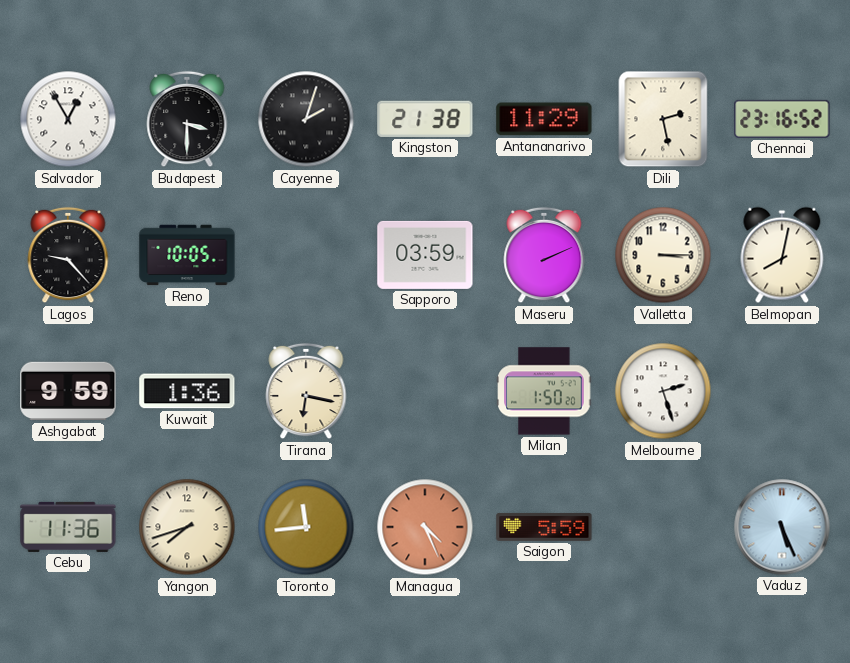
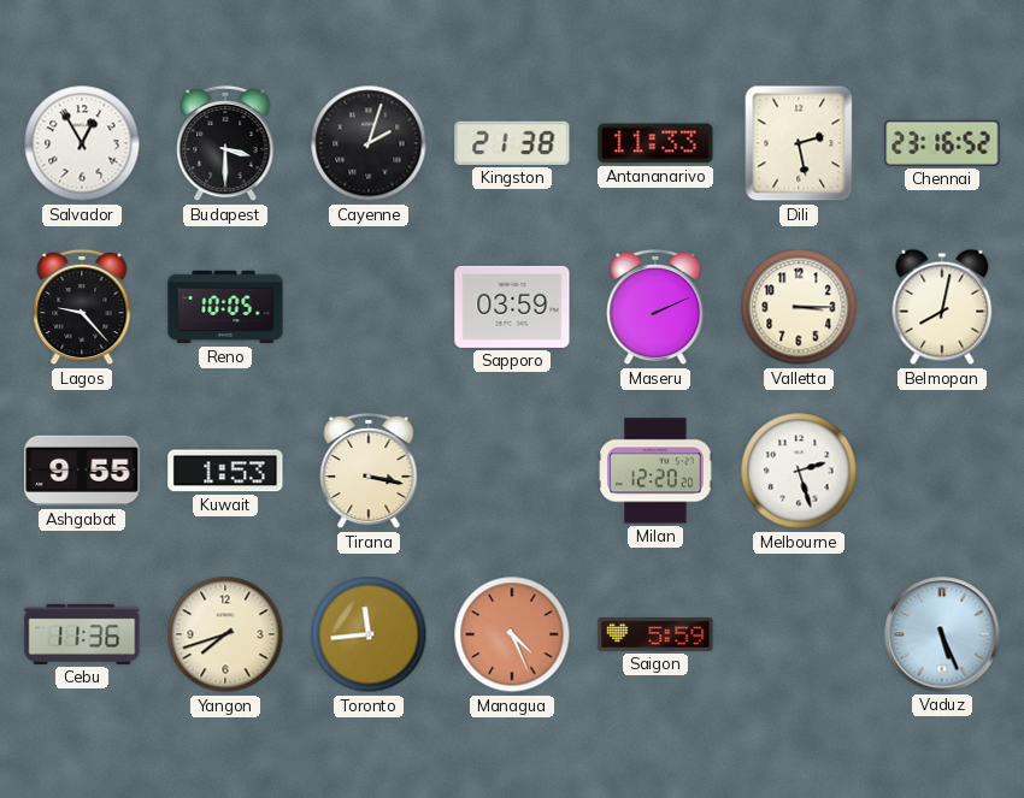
Antananarivo: 11:29 -> 11:33
Ashgabat: 9:59 -> 9:55
Kuwait: 1:36 -> 1:53
Tirana: 6:17 -> 3:17
Milan: 1:50 -> 12:20
